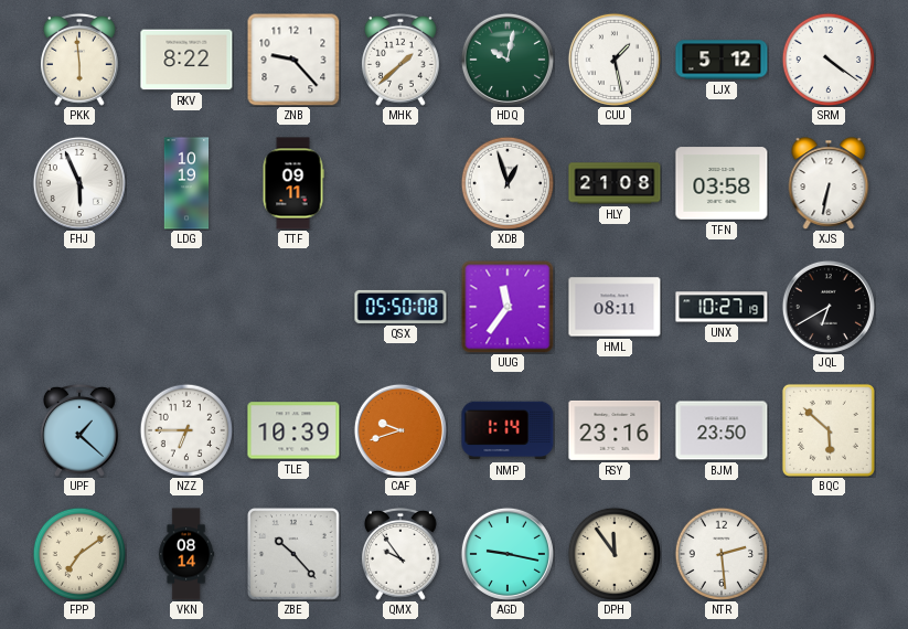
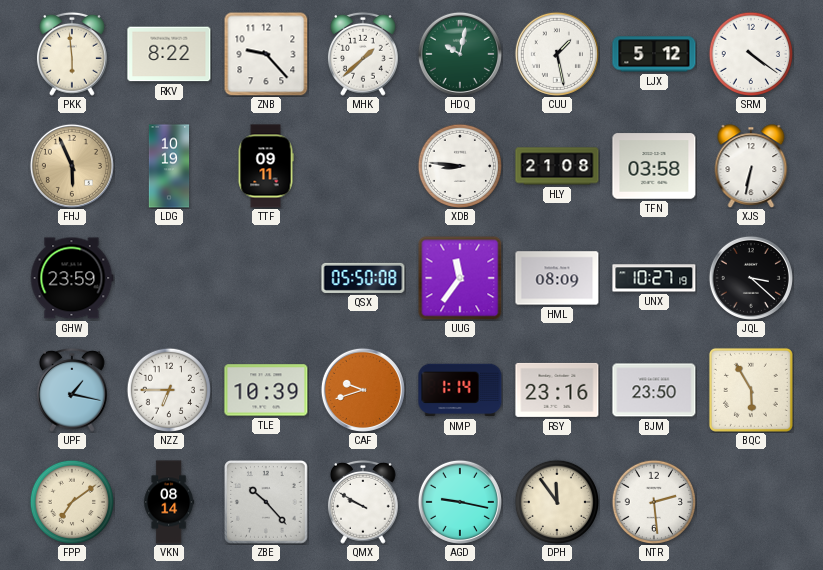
FHJ dial: white -> champagne
XDB: 12:57 -> 8:46
GHW: none -> 23:59
HML: 08:11 -> 08:09
JQL: 6:40 -> 3:22
UPF: 1:22 -> 1:17
BQC: 5:52 -> 5:55
QMX: 9:54 -> 9:50
